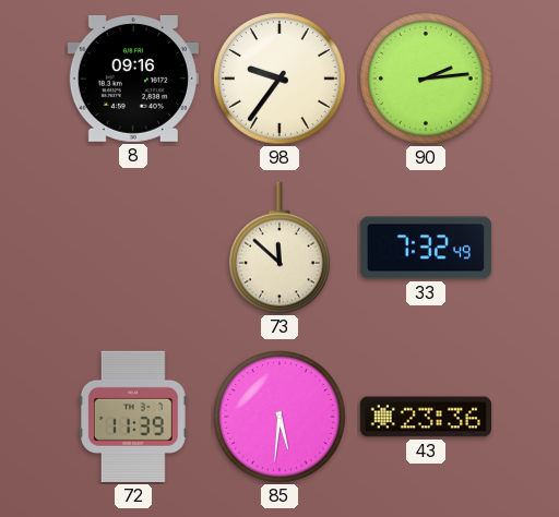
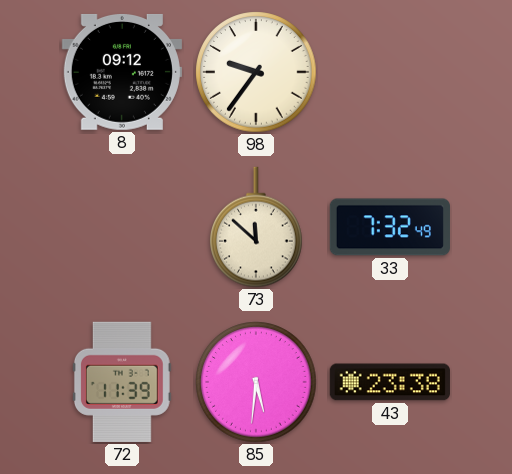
8: 09:16 -> 09:12
90: 2:14 -> none
43: 23:36 -> 23:38
